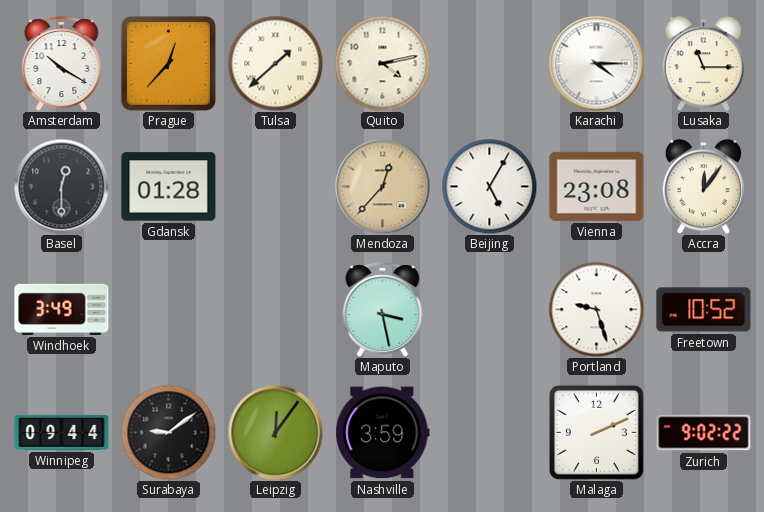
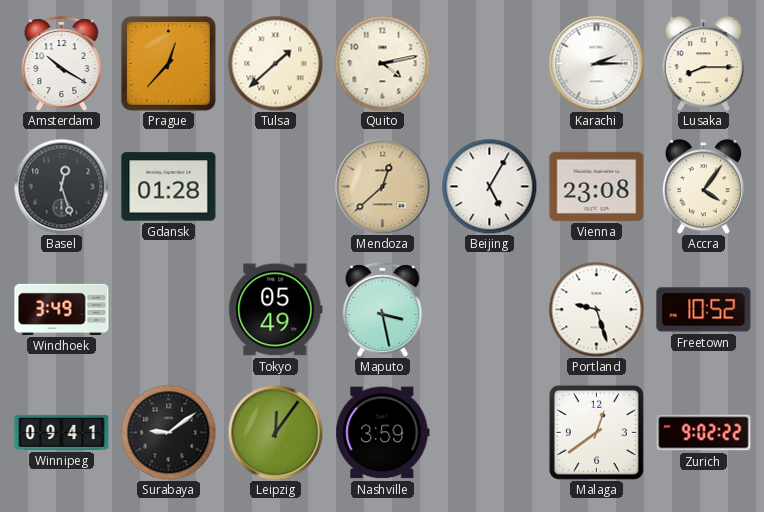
Karachi: 4:15 -> 2:15
Lusaka: 11:15 -> 8:15
Basel: 12:30 -> 12:27
Mendoza: 12:37 -> 12:38
Accra: 12:06 -> 4:06
Tokyo: none -> 05:49
Winnipeg: 09:44 -> 09:41
Malaga: 2:11 -> 12:39
